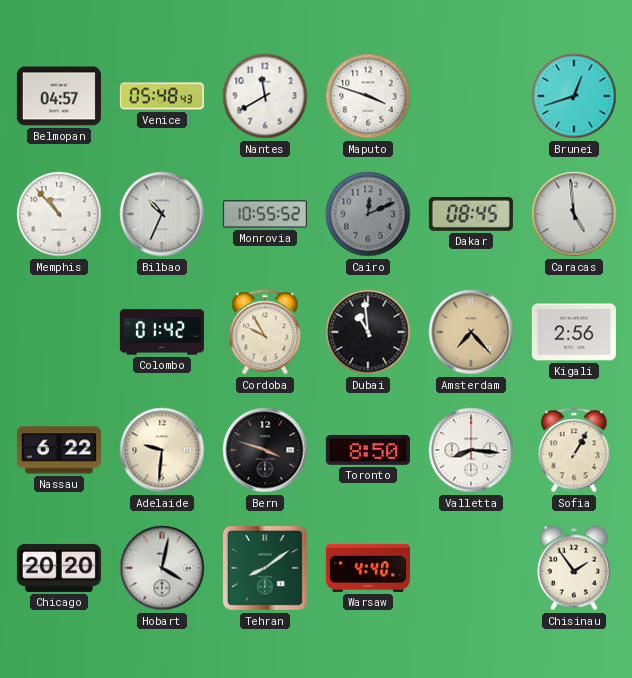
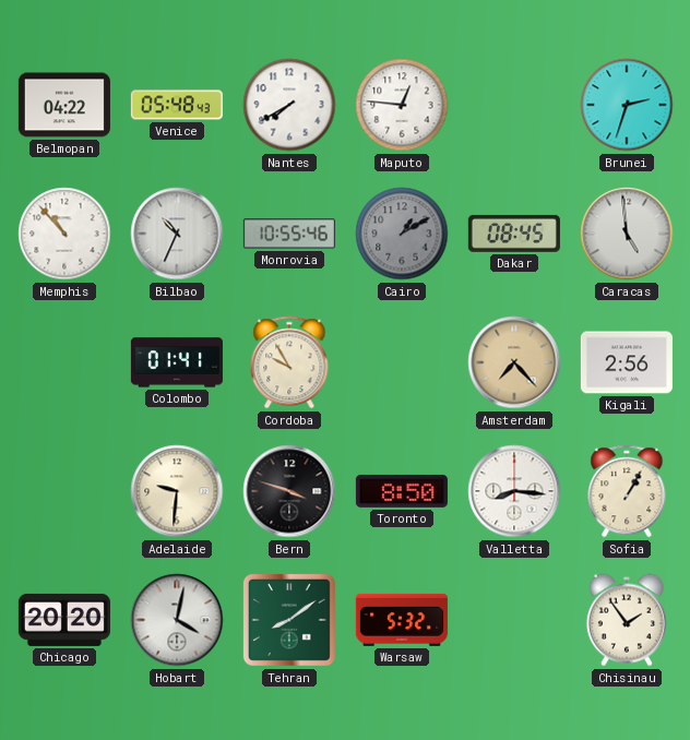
Belmopan: 04:57 -> 04:22
Nantes: 11:40 -> 7:40
Maputo: 3:48 -> 12:46
Brunei: 12:42 -> 2:33
Monrovia: 10:55:52 -> 10:55:46
Cairo: 12:11 -> 1:10
Colombo: 01:42 -> 01:41
Dubai: 10:59 -> none
Nassau: 6:22 -> none
Warsaw: 4:40 -> 5:32
